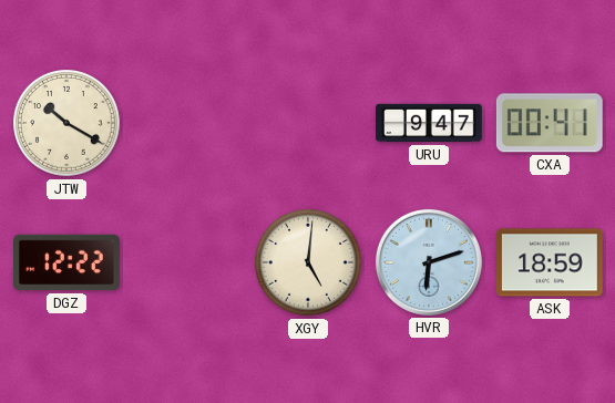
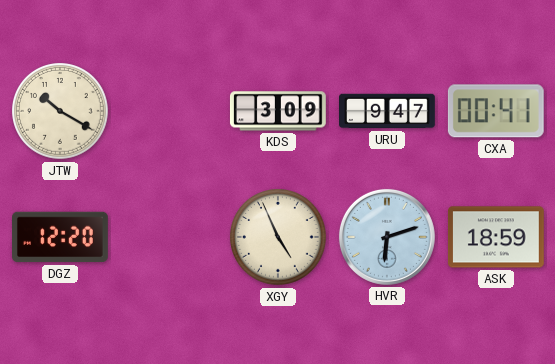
KDS: none -> 3:09
DGZ: 12:22 -> 12:20
XGY: 5:01 -> 4:56
